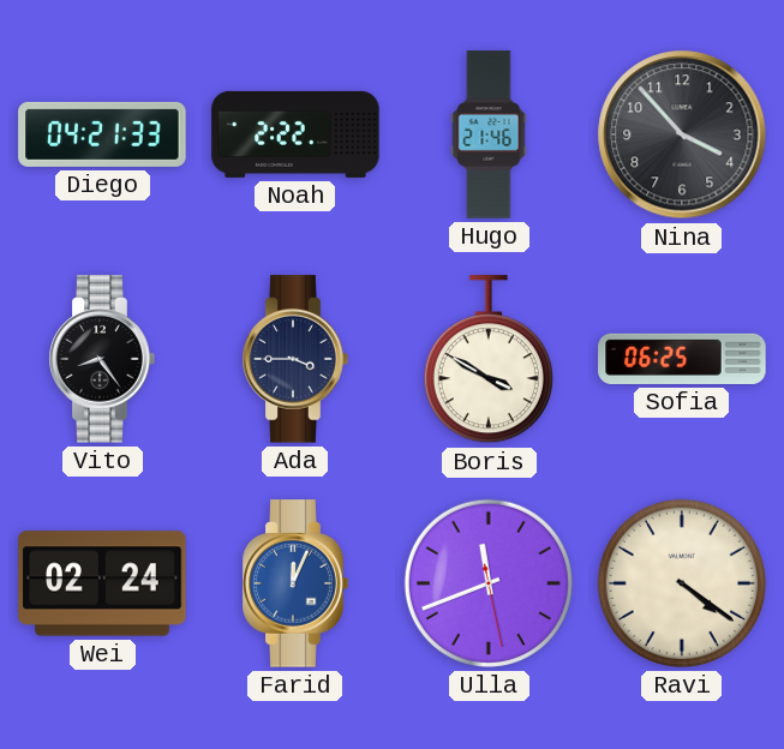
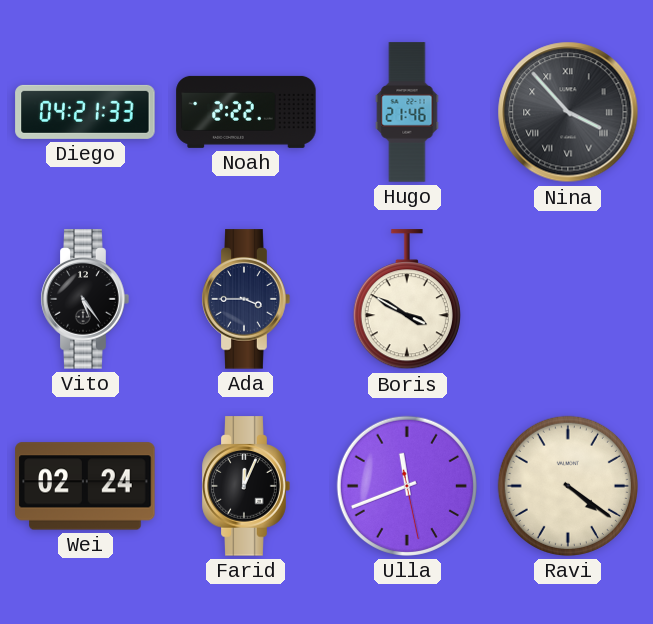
Nina numerals: Arabic -> Roman
Vito: 8:24 -> 5:24
Sofia: 06:25 -> none
Farid dial: blue -> black
